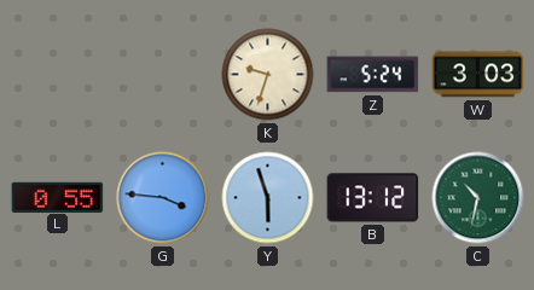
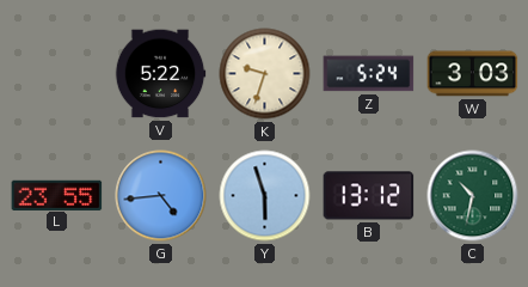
V: none -> 5:22
L: 0:55 -> 23:55
G: 3:46 -> 4:44
